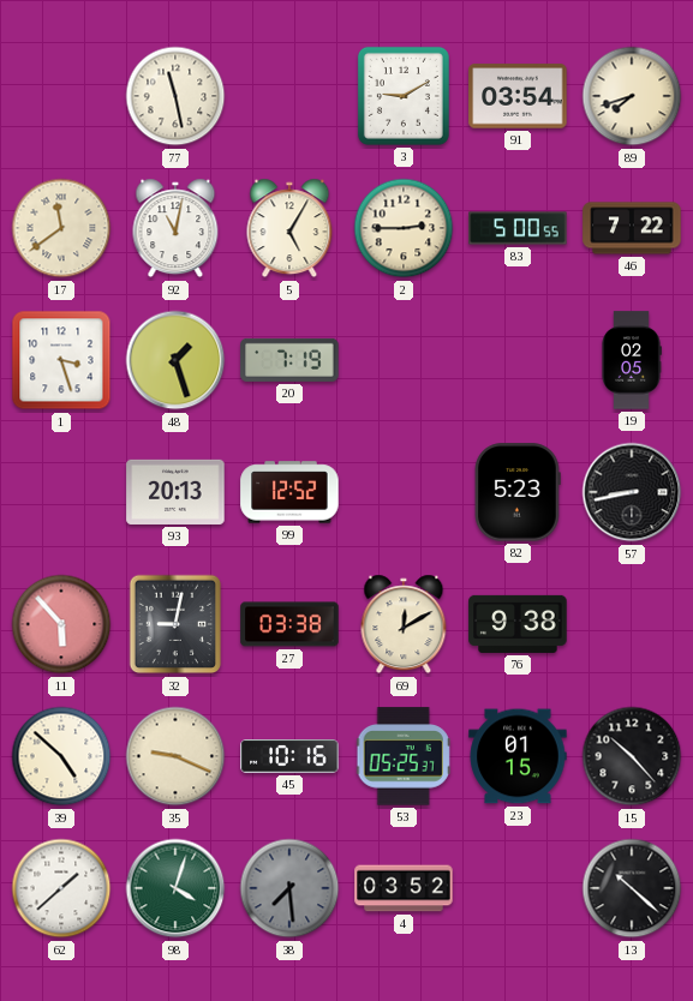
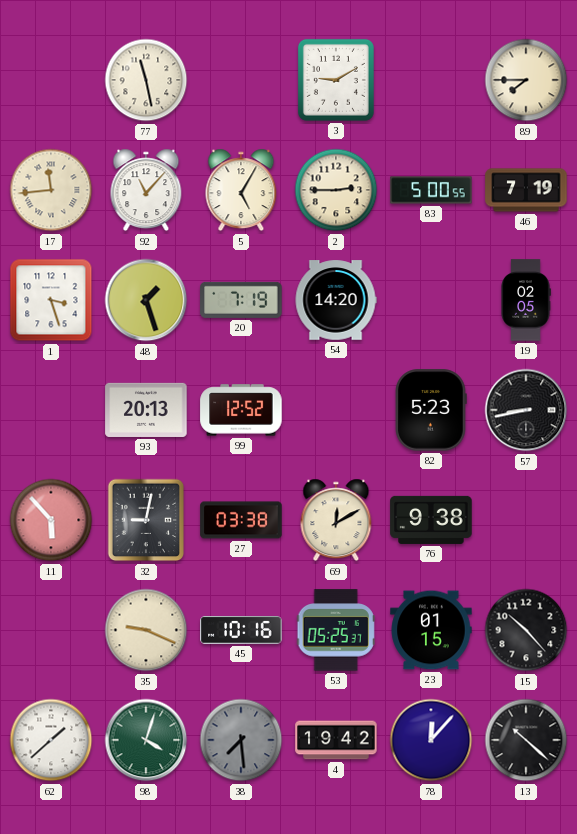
91: 03:54 -> none
89: 7:42 -> 7:45
17: 11:39 -> 11:44
92: 11:02 -> 11:07
46: 7:22 -> 7:19
54: none -> 14:20
39: 4:52 -> none
4: 03:52 -> 19:42
78: none -> 12:07
